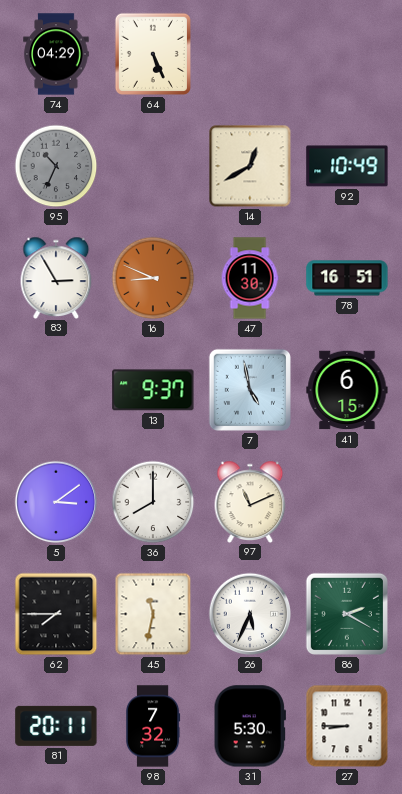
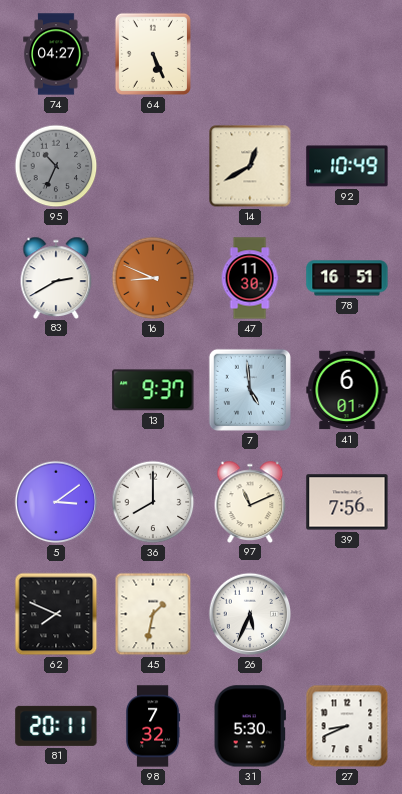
74: 04:29 -> 04:27
83: 2:55 -> 2:40
7: 4:58 -> 4:59
41: 6:15 -> 6:01
39: none -> 7:56
62: 7:45 -> 7:49
45: 11:32 -> 1:32
86: 2:20 -> none
27: 8:45 -> 8:41
